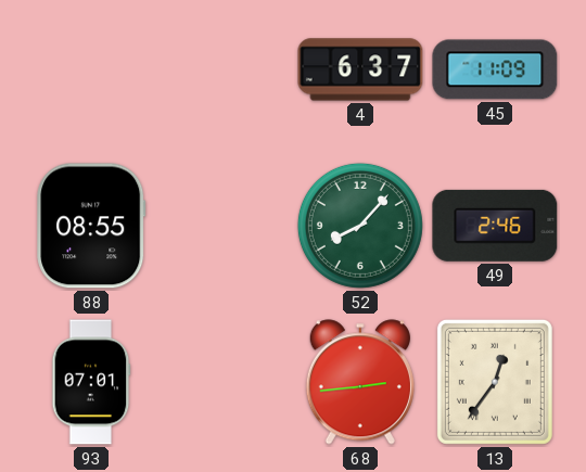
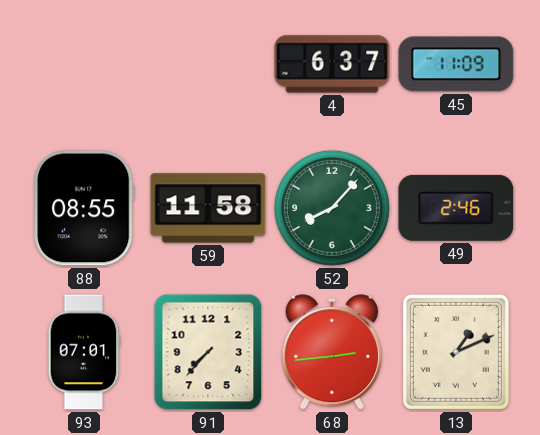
59: none -> 11:58
91: none -> 7:37
13: 12:36 -> 1:11
